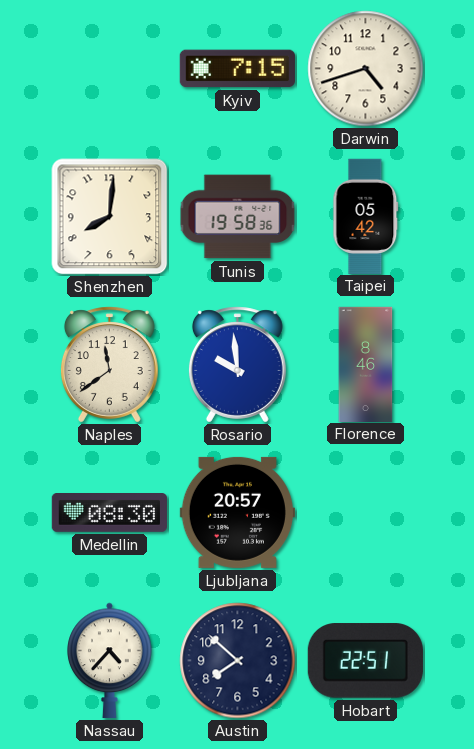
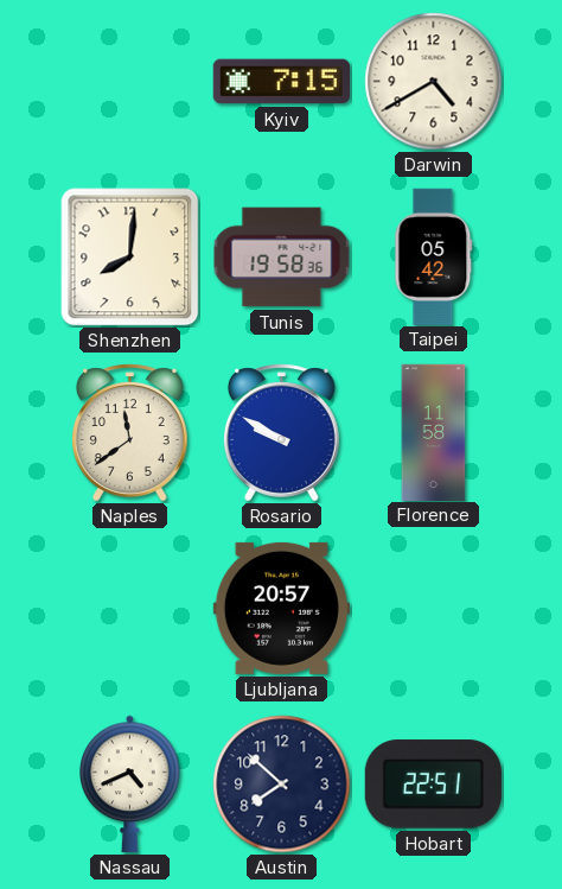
Darwin: 4:42 -> 4:40
Rosario: 9:59 -> 9:50
Florence: 8:46 -> 11:58
Medellin: 08:30 -> none
Nassau: 4:37 -> 4:41
